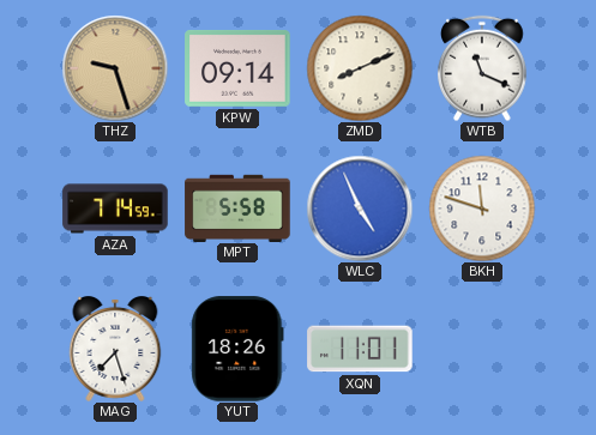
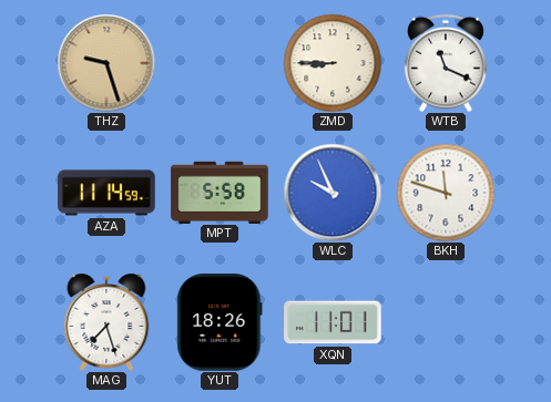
KPW: 09:14 -> none
ZMD: 8:11 -> 8:45
AZA: 7:14 -> 11:14
WLC: 4:56 -> 9:56
